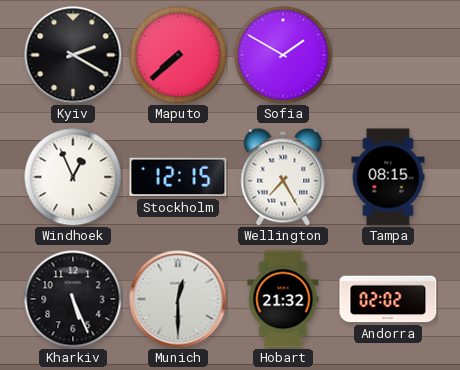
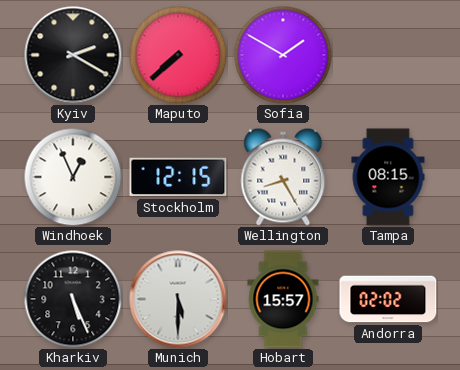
Wellington: 7:25 -> 8:25
Munich: 12:30 -> 5:30
Hobart: 21:32 -> 15:57
